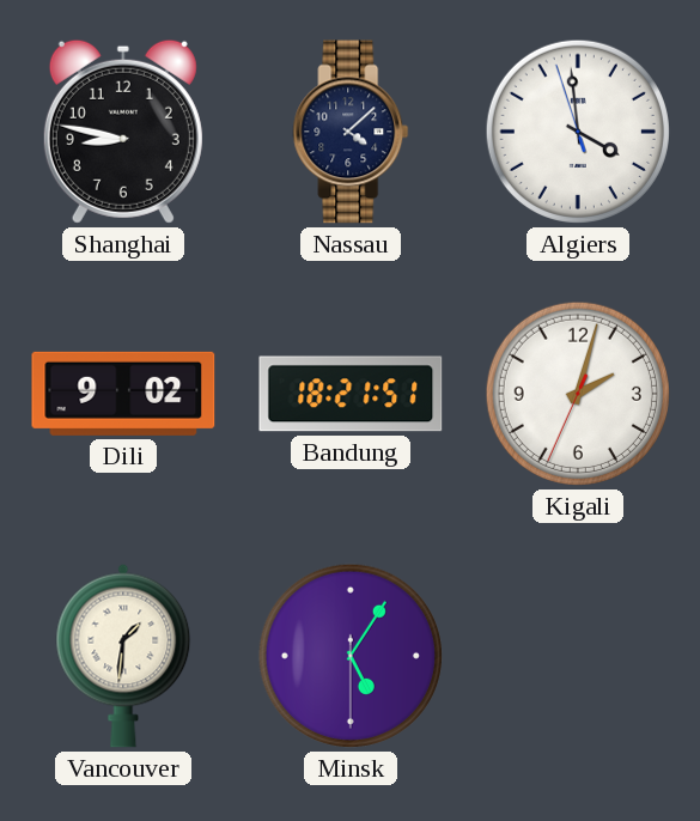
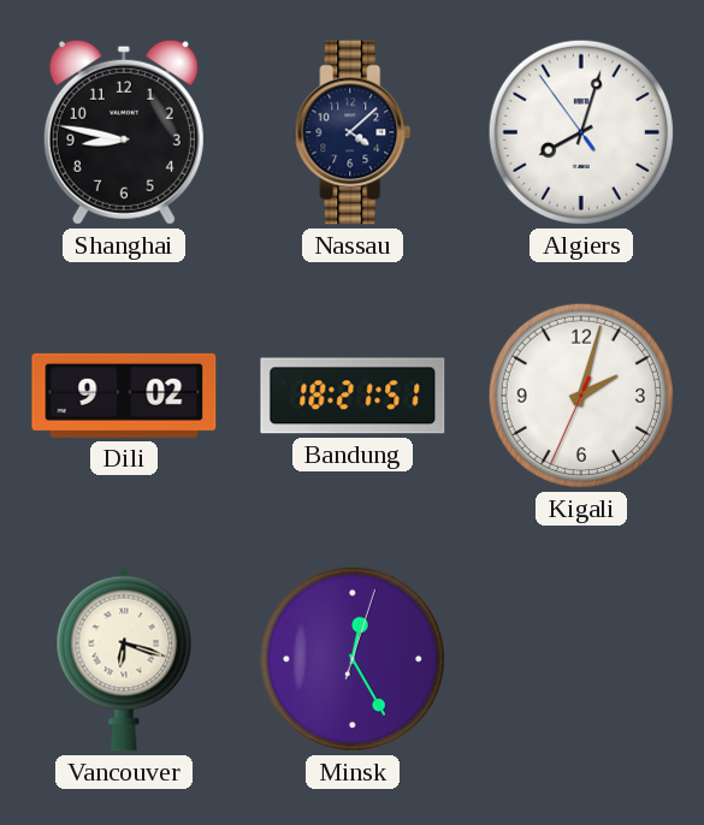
Algiers: 3:58 -> 8:02
Vancouver: 1:31 -> 6:18
Minsk: 5:05 -> 12:25
